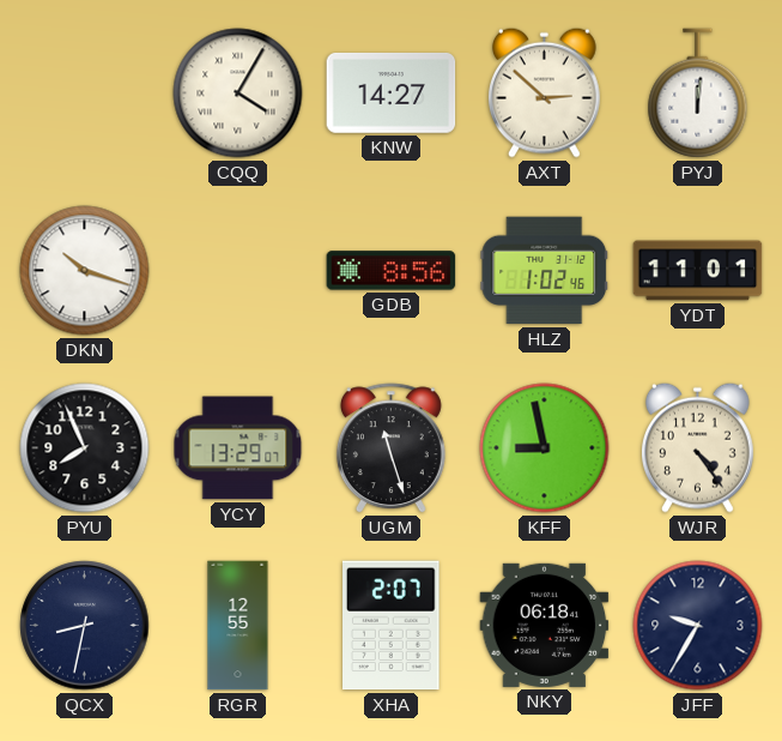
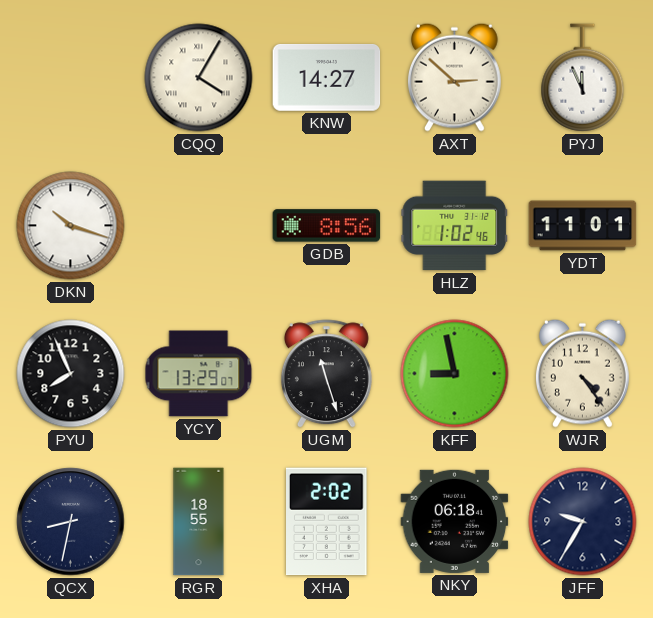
PYJ: 12:01 -> 11:56
RGR: 12:55 -> 18:55
XHA: 2:07 -> 2:02
